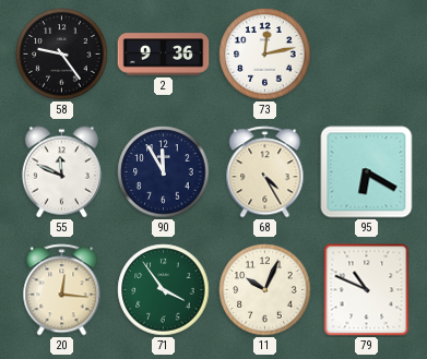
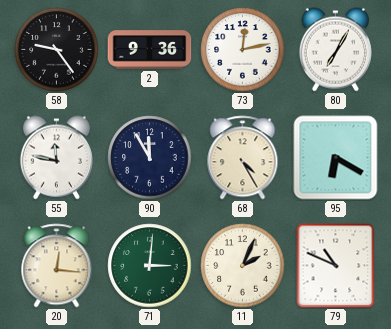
80: none -> 7:05
55: 11:49 -> 11:47
71: 3:54 -> 3:01
11: 10:04 -> 2:04
